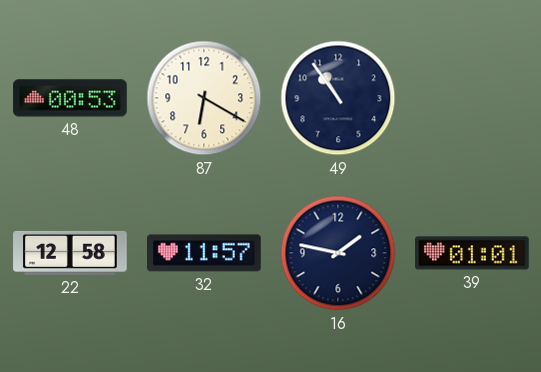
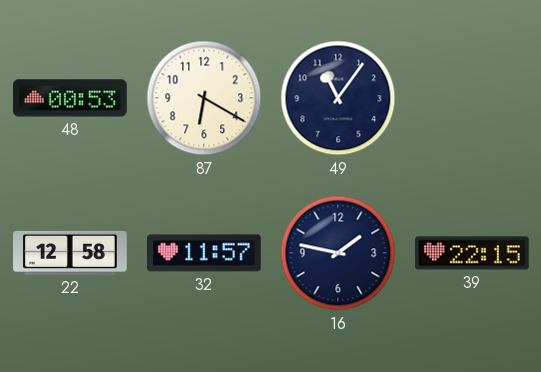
49: 10:54 -> 11:06
39: 01:01 -> 22:15
